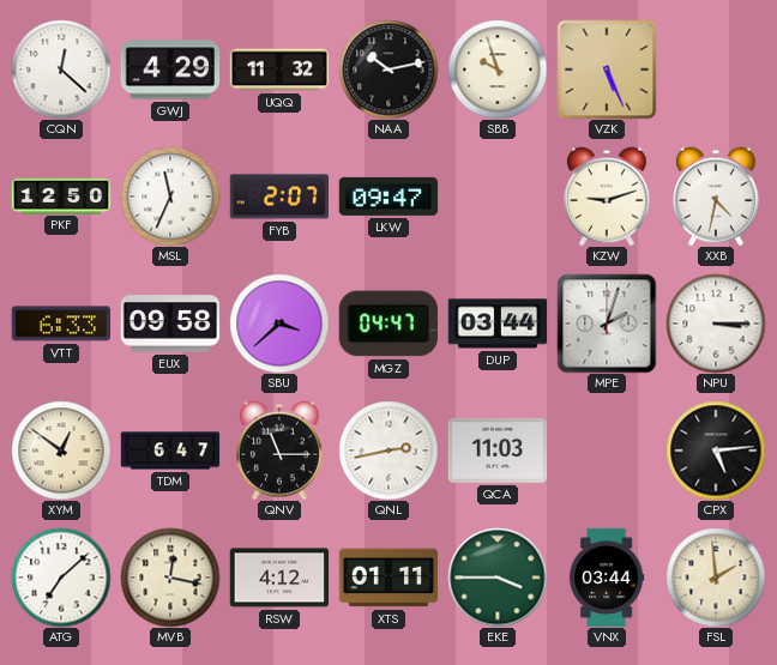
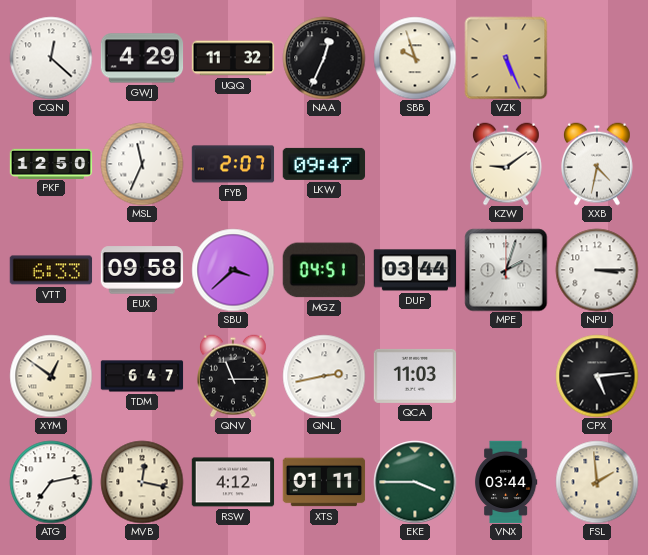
NAA: 10:13 -> 12:34
KZW: 9:12 -> 9:09
MGZ: 04:47 -> 04:51
ATG: 7:08 -> 7:13
